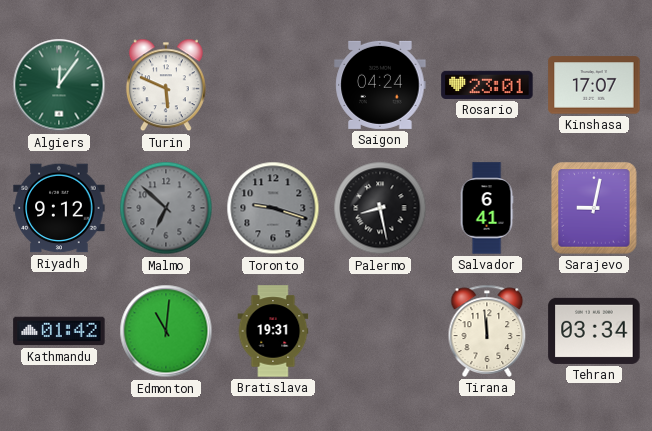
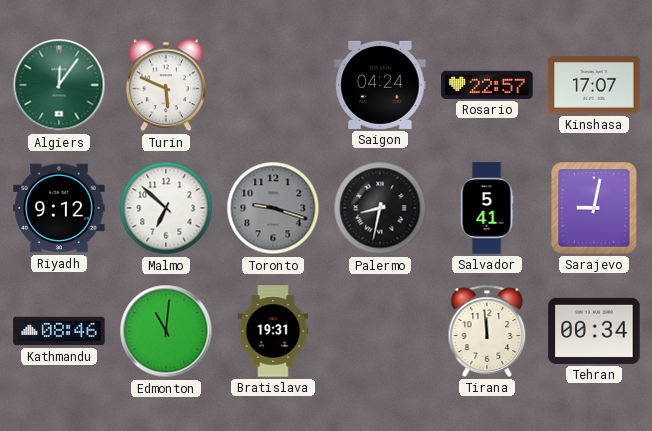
Rosario: 23:01 -> 22:57
Malmo dial: grey -> white
Palermo: 8:28 -> 8:32
Salvador: 6:41 -> 5:41
Kathmandu: 01:42 -> 08:46
Tehran: 03:34 -> 00:34
